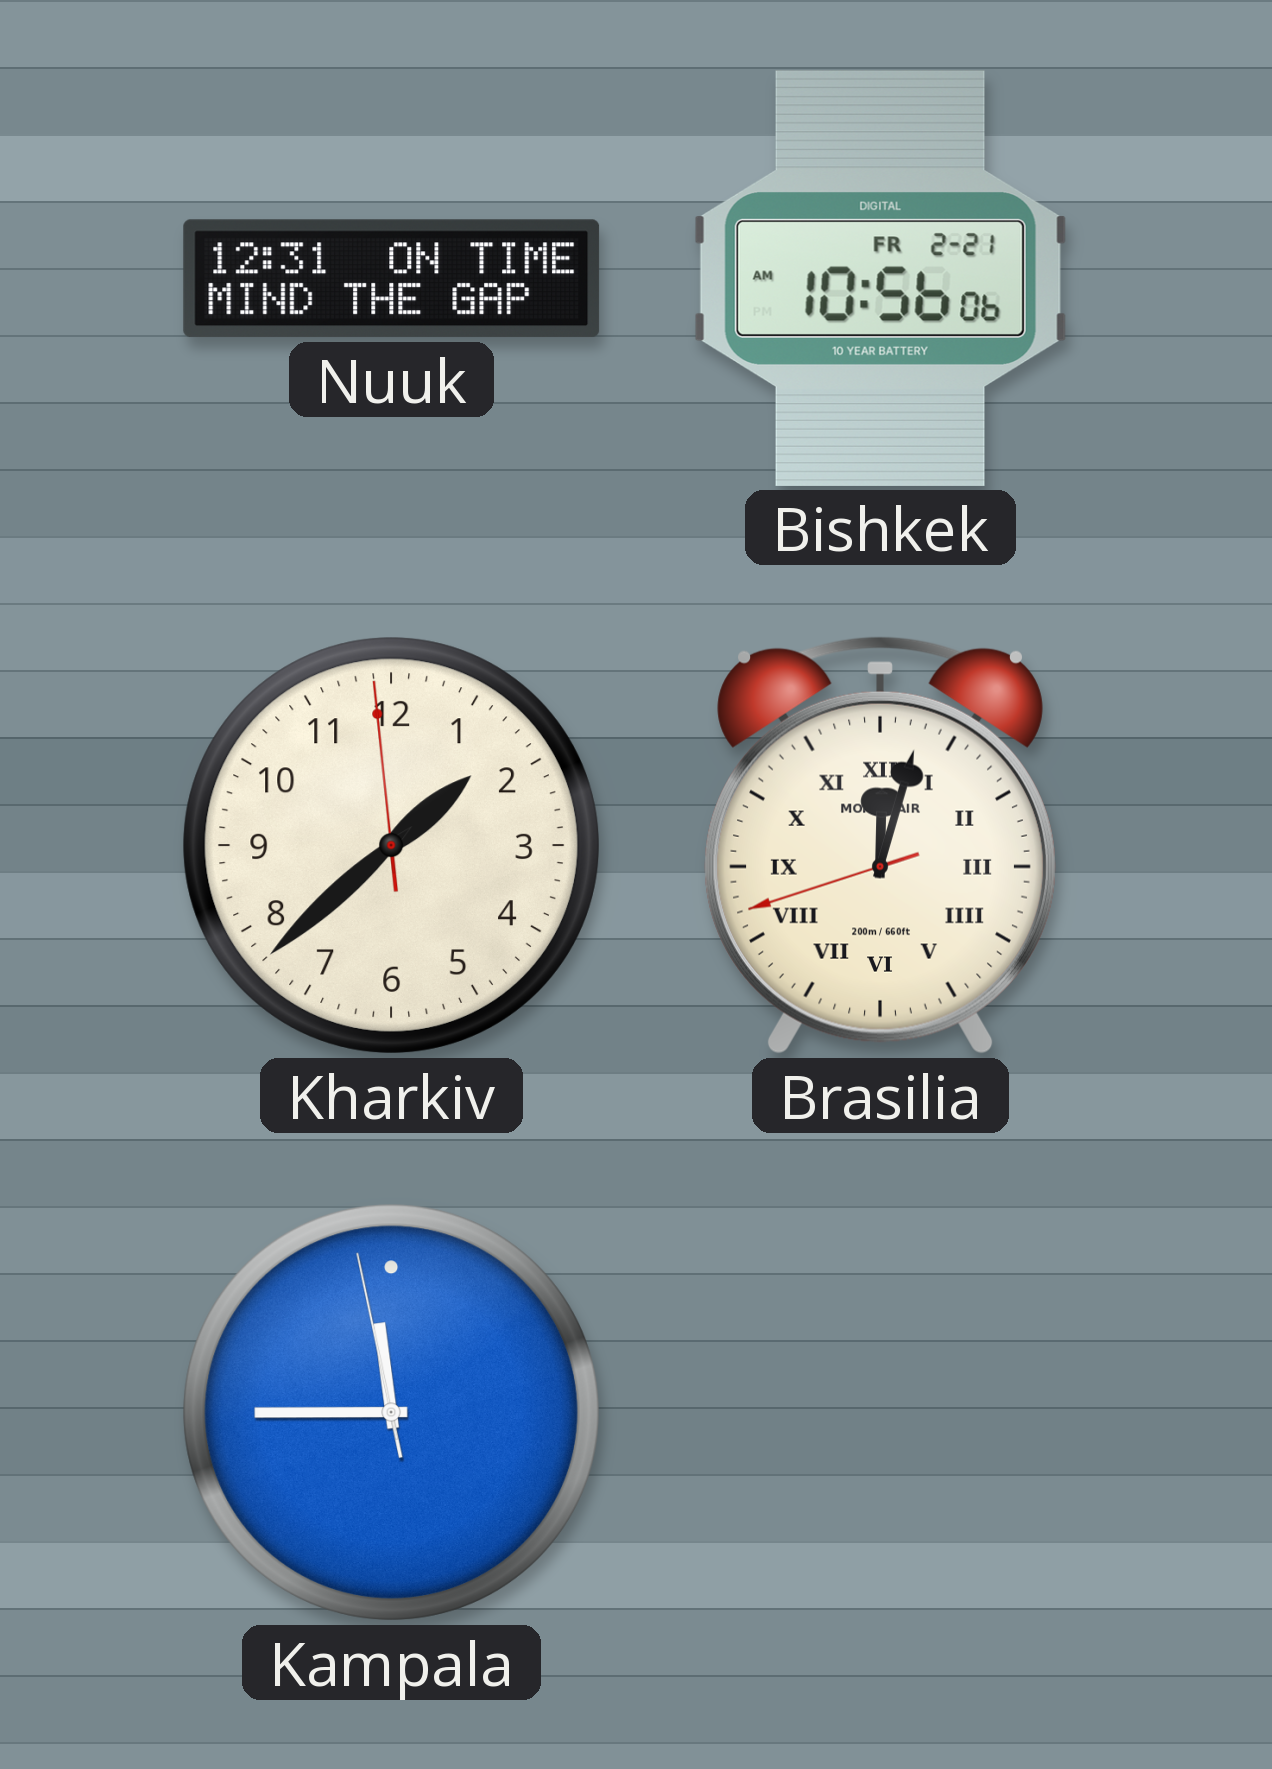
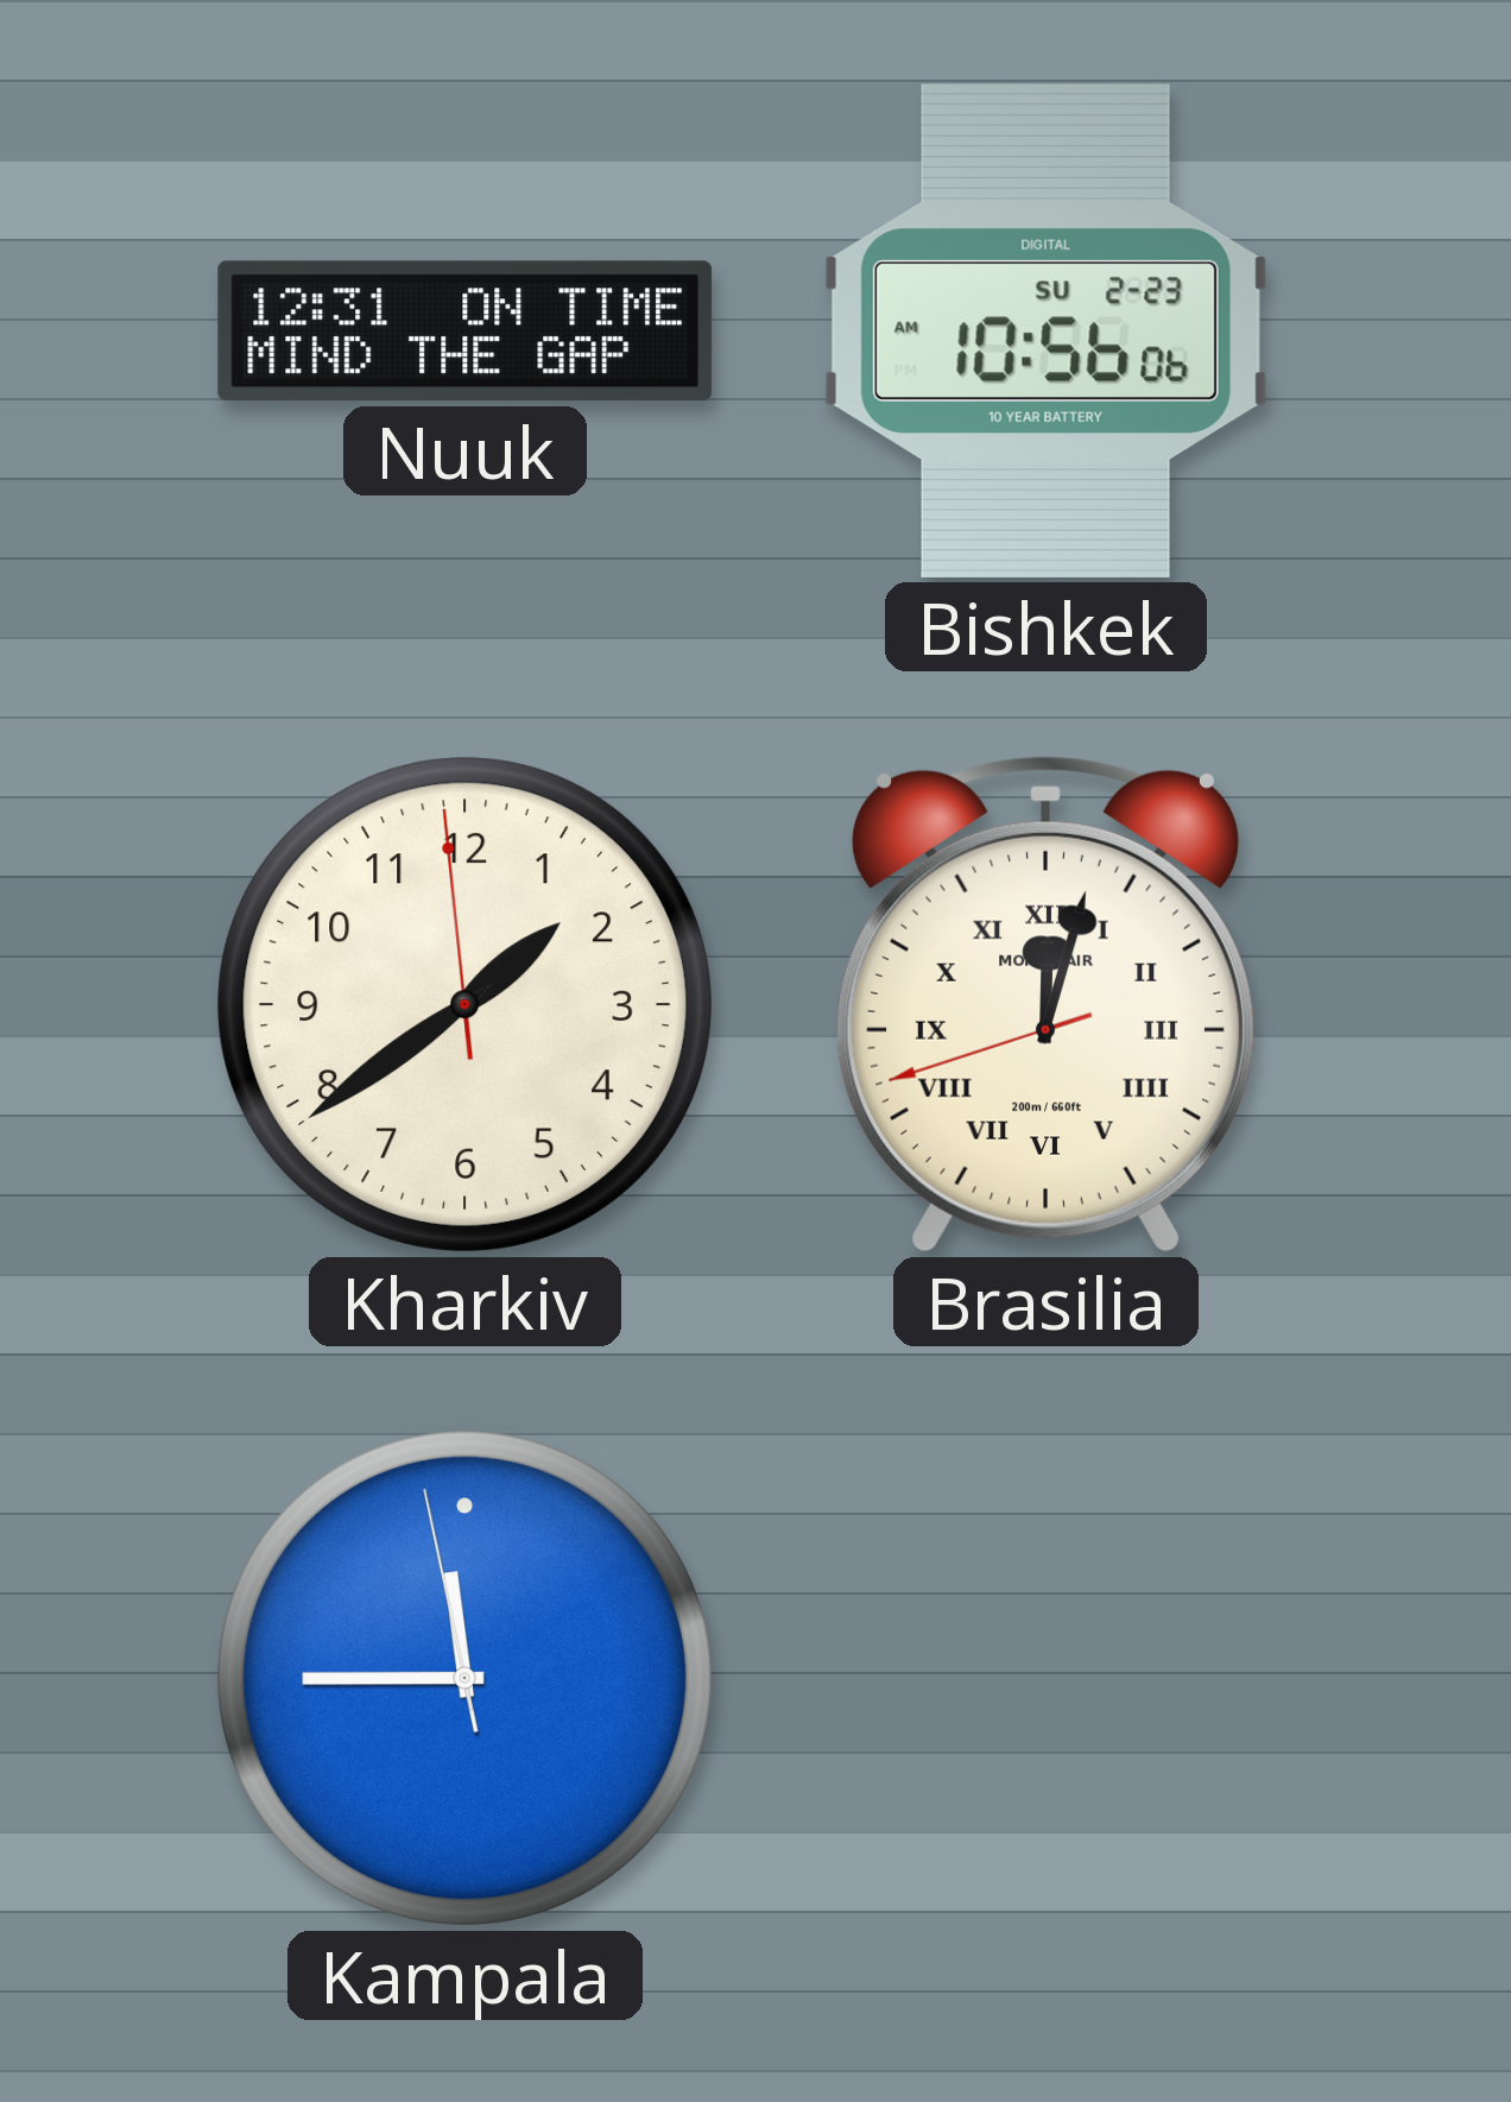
Bishkek date: FR 2-21 -> SU 2-23
Kharkiv: 1:37 -> 1:38
